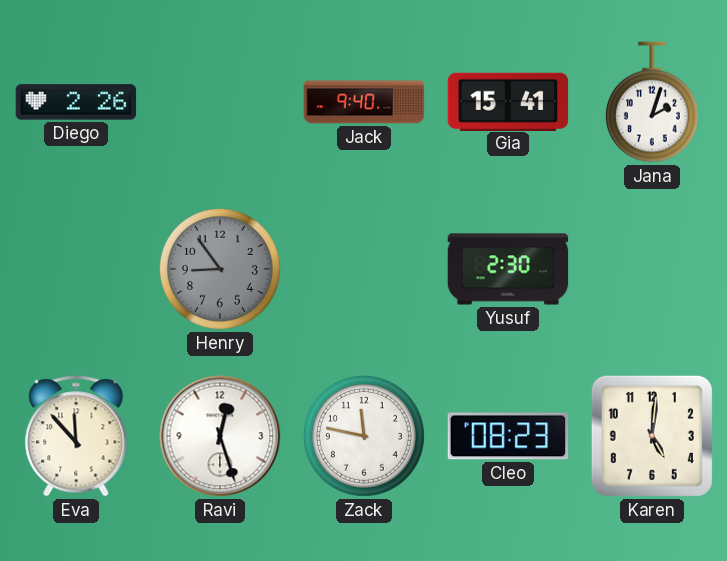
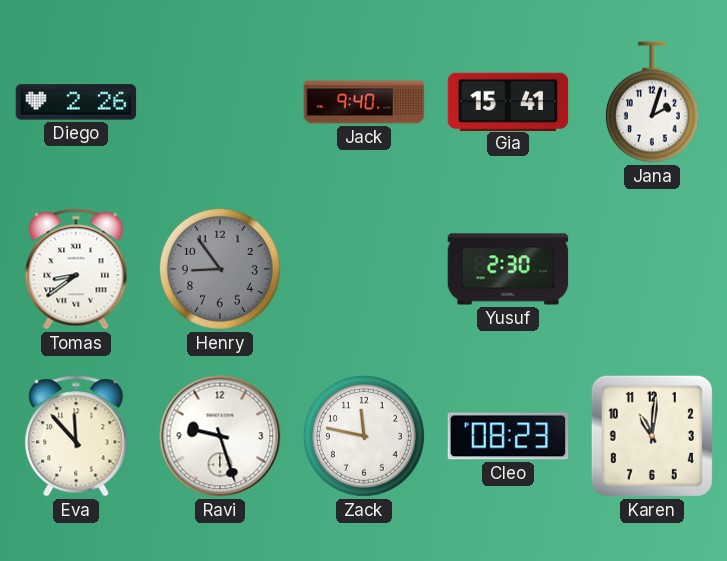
Tomas: none -> 8:39
Ravi: 12:27 -> 9:27
Karen: 5:01 -> 11:01
